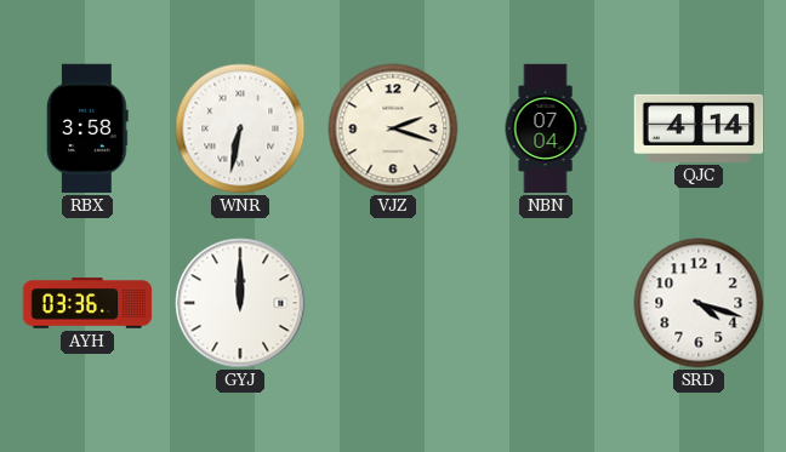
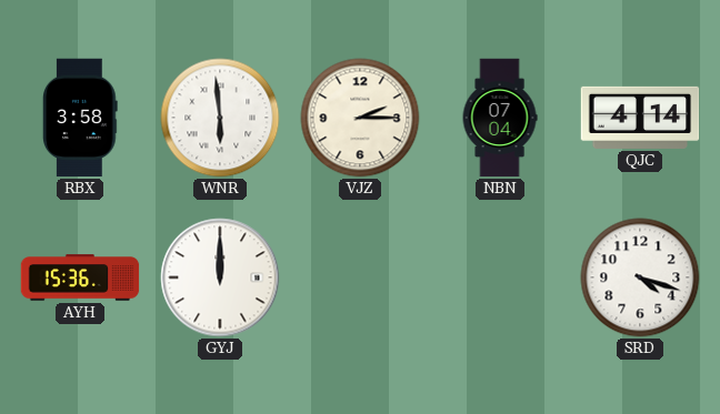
WNR: 6:32 -> 5:59
VJZ: 2:18 -> 2:15
AYH: 03:36 -> 15:36
